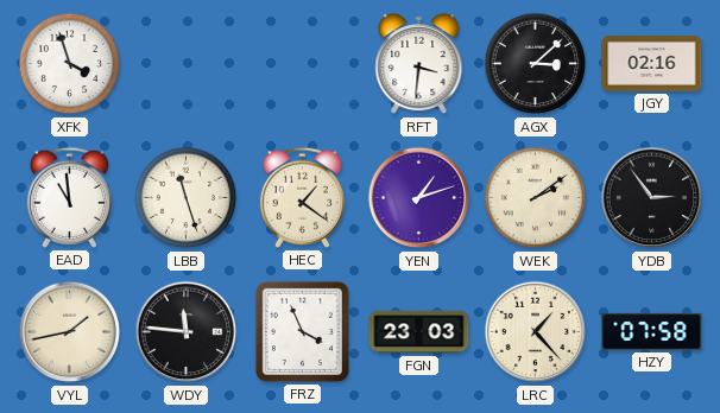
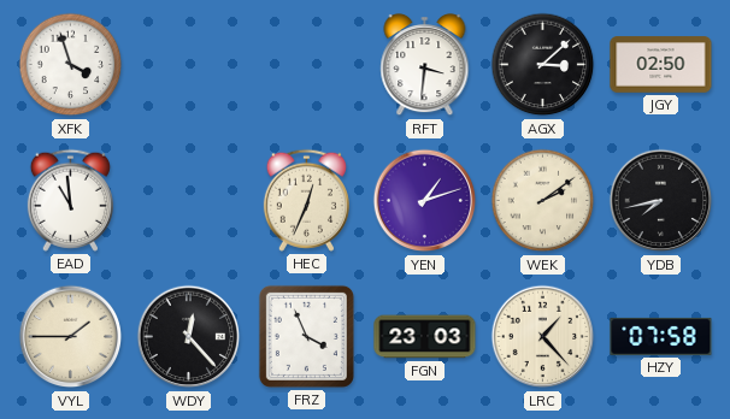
JGY: 02:16 -> 02:50
LBB: 11:27 -> none
HEC: 1:21 -> 12:34
YDB: 2:54 -> 7:43
VYL: 1:43 -> 1:45
WDY: 11:46 -> 12:23
